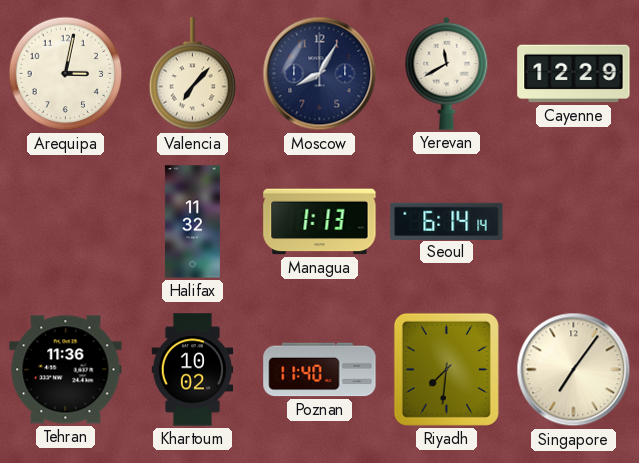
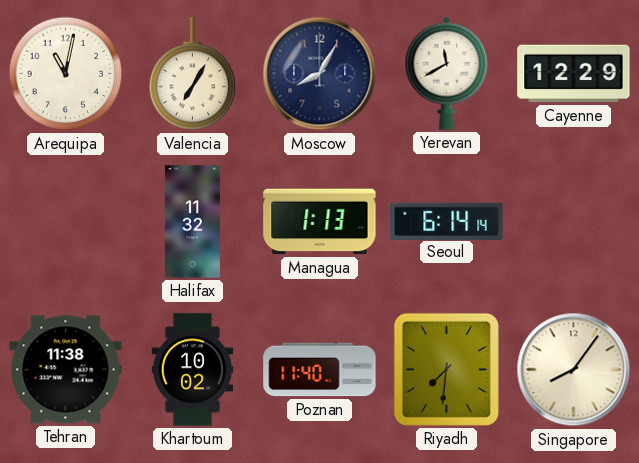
Arequipa: 3:02 -> 11:02
Valencia: 7:07 -> 7:05
Tehran: 11:36 -> 11:38
Singapore: 7:06 -> 8:06
